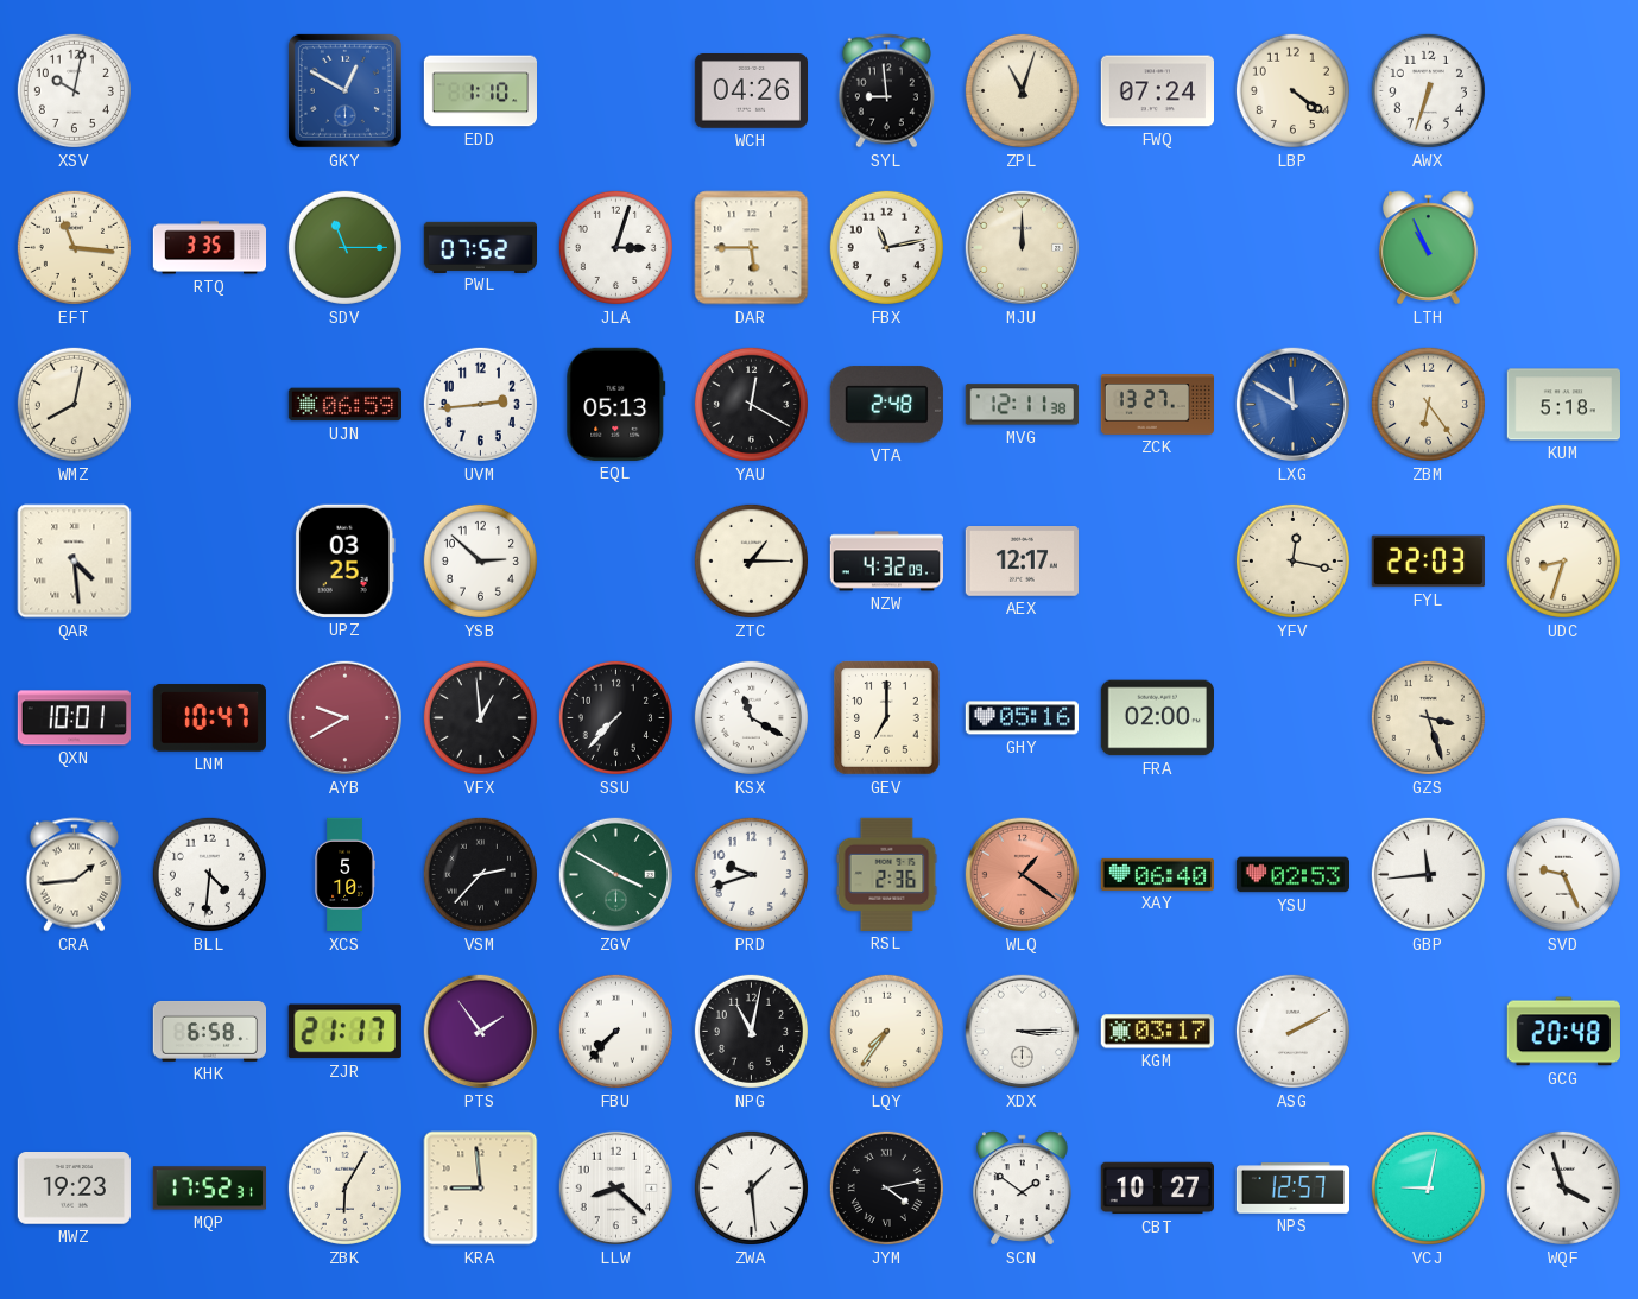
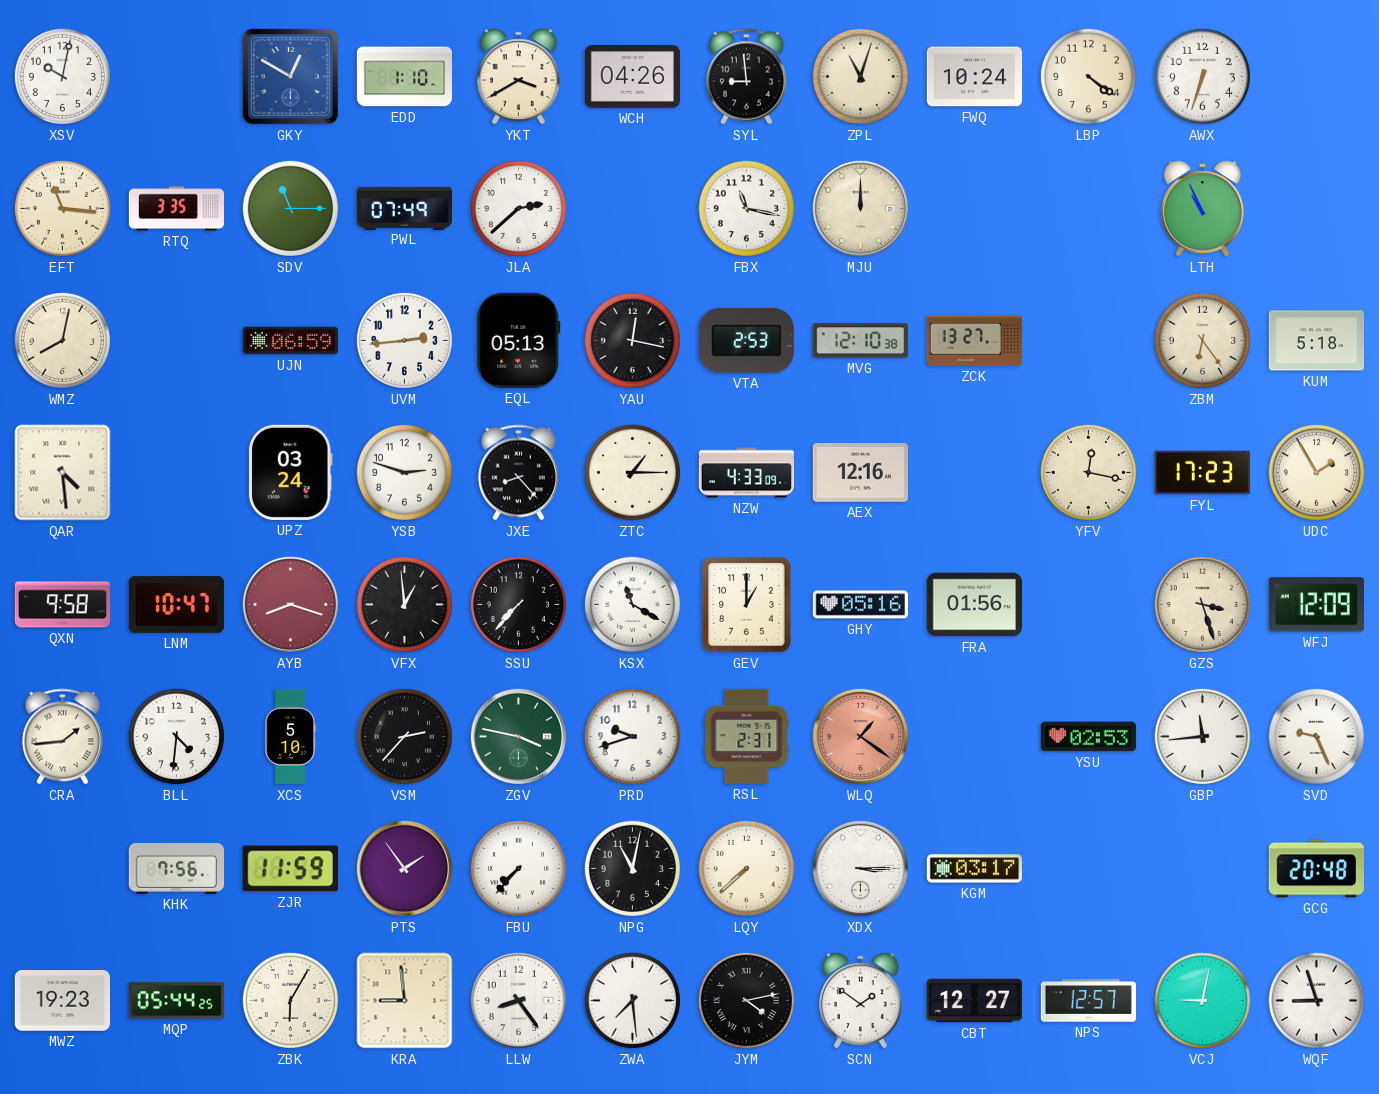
YKT: none -> 3:40
FWQ: 07:24 -> 10:24
PWL: 07:52 -> 07:49
JLA: 3:03 -> 2:38
DAR: 5:45 -> none
FBX: 11:13 -> 11:17
YAU: 12:20 -> 12:17
VTA: 2:48 -> 2:53
MVG: 12:11 -> 12:10
LXG: 11:50 -> none
UPZ: 03:25 -> 03:24
YSB: 2:52 -> 2:48
JXE: none -> 8:23
NZW: 4:32 -> 4:33
AEX: 12:17 -> 12:16
FYL: 22:03 -> 17:23
UDC: 8:33 -> 1:55
QXN: 10:01 -> 9:58
AYB: 9:40 -> 8:18
GEV: 7:00 -> 1:00
FRA: 02:00 -> 01:56
WFJ: none -> 12:09
ZGV: 3:50 -> 3:47
RSL: 2:36 -> 2:31
XAY: 06:40 -> none
KHK: 6:58 -> 7:56
ZJR: 21:17 -> 11:59
LQY: 7:36 -> 7:38
ASG: 2:10 -> none
MQP: 17:52 -> 05:44
LLW: 8:22 -> 8:24
ZWA: 1:29 -> 7:29
CBT: 10:27 -> 12:27
WQF: 3:57 -> 8:57
